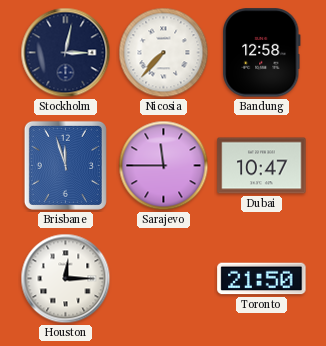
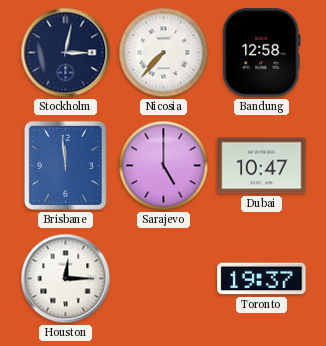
Brisbane: 11:57 -> 11:59
Sarajevo: 11:45 -> 5:00
Toronto: 21:50 -> 19:37
